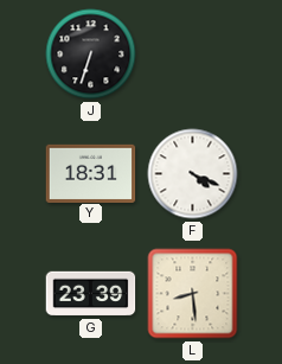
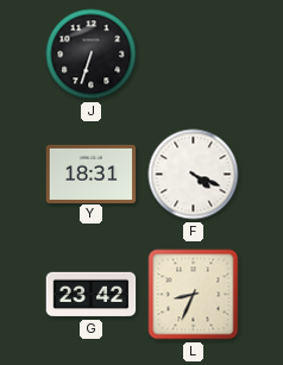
G: 23:39 -> 23:42
L: 8:29 -> 8:34
